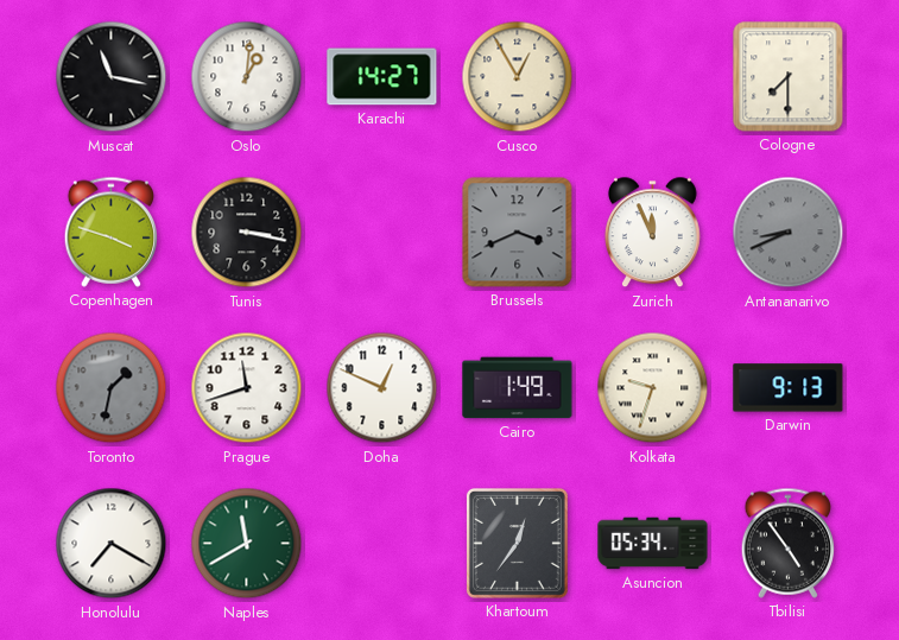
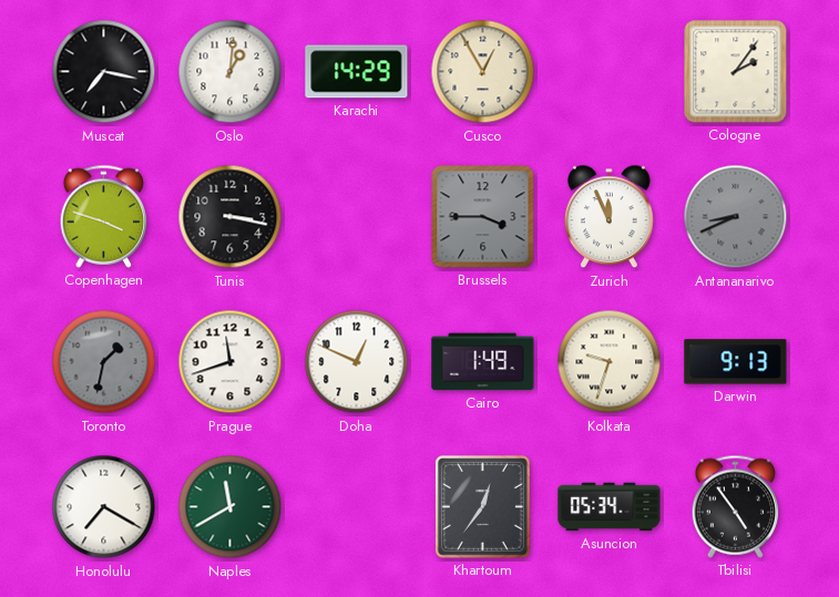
Muscat: 11:17 -> 7:17
Karachi: 14:27 -> 14:29
Cologne: 7:30 -> 2:06
Brussels: 3:41 -> 3:45
